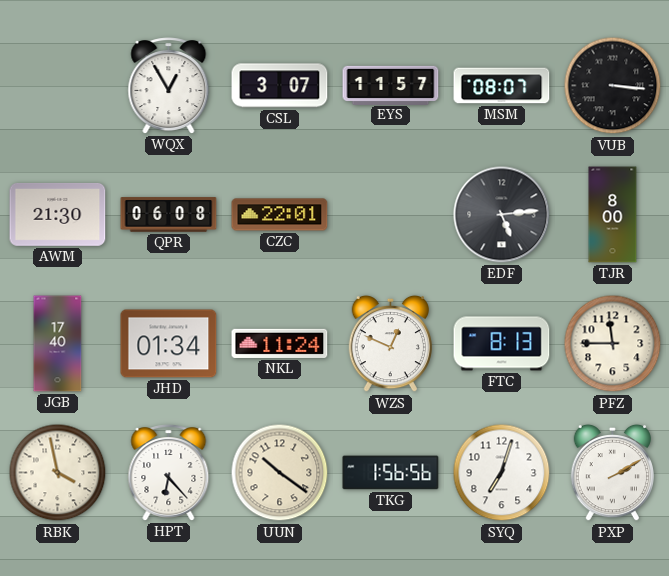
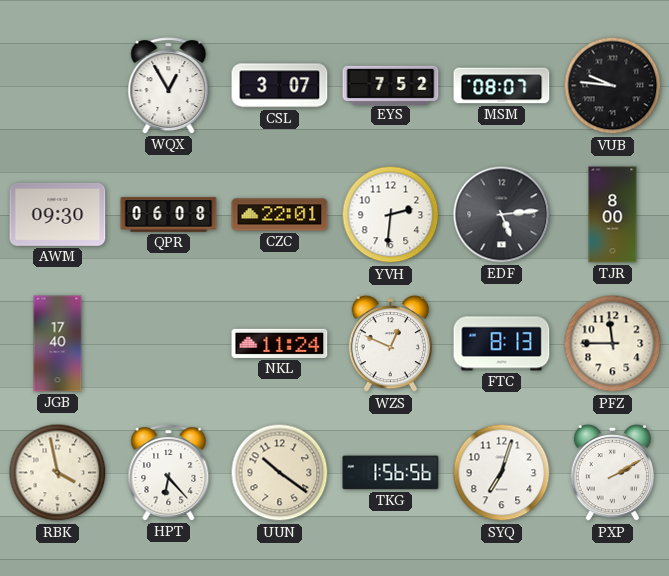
EYS: 11:57 -> 7:52
VUB: 3:16 -> 9:46
AWM: 21:30 -> 09:30
YVH: none -> 2:31
JHD: 01:34 -> none
